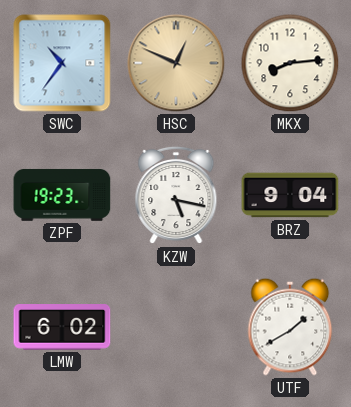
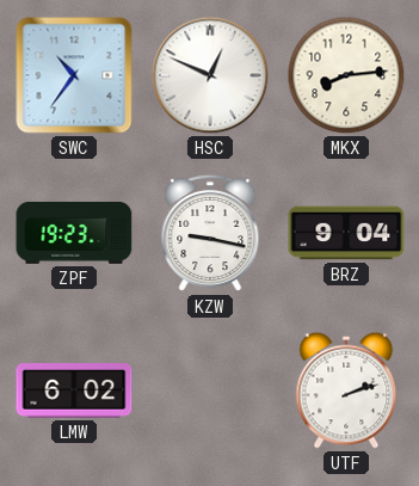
HSC dial: champagne -> white
KZW: 5:17 -> 9:17
UTF: 1:40 -> 2:12
